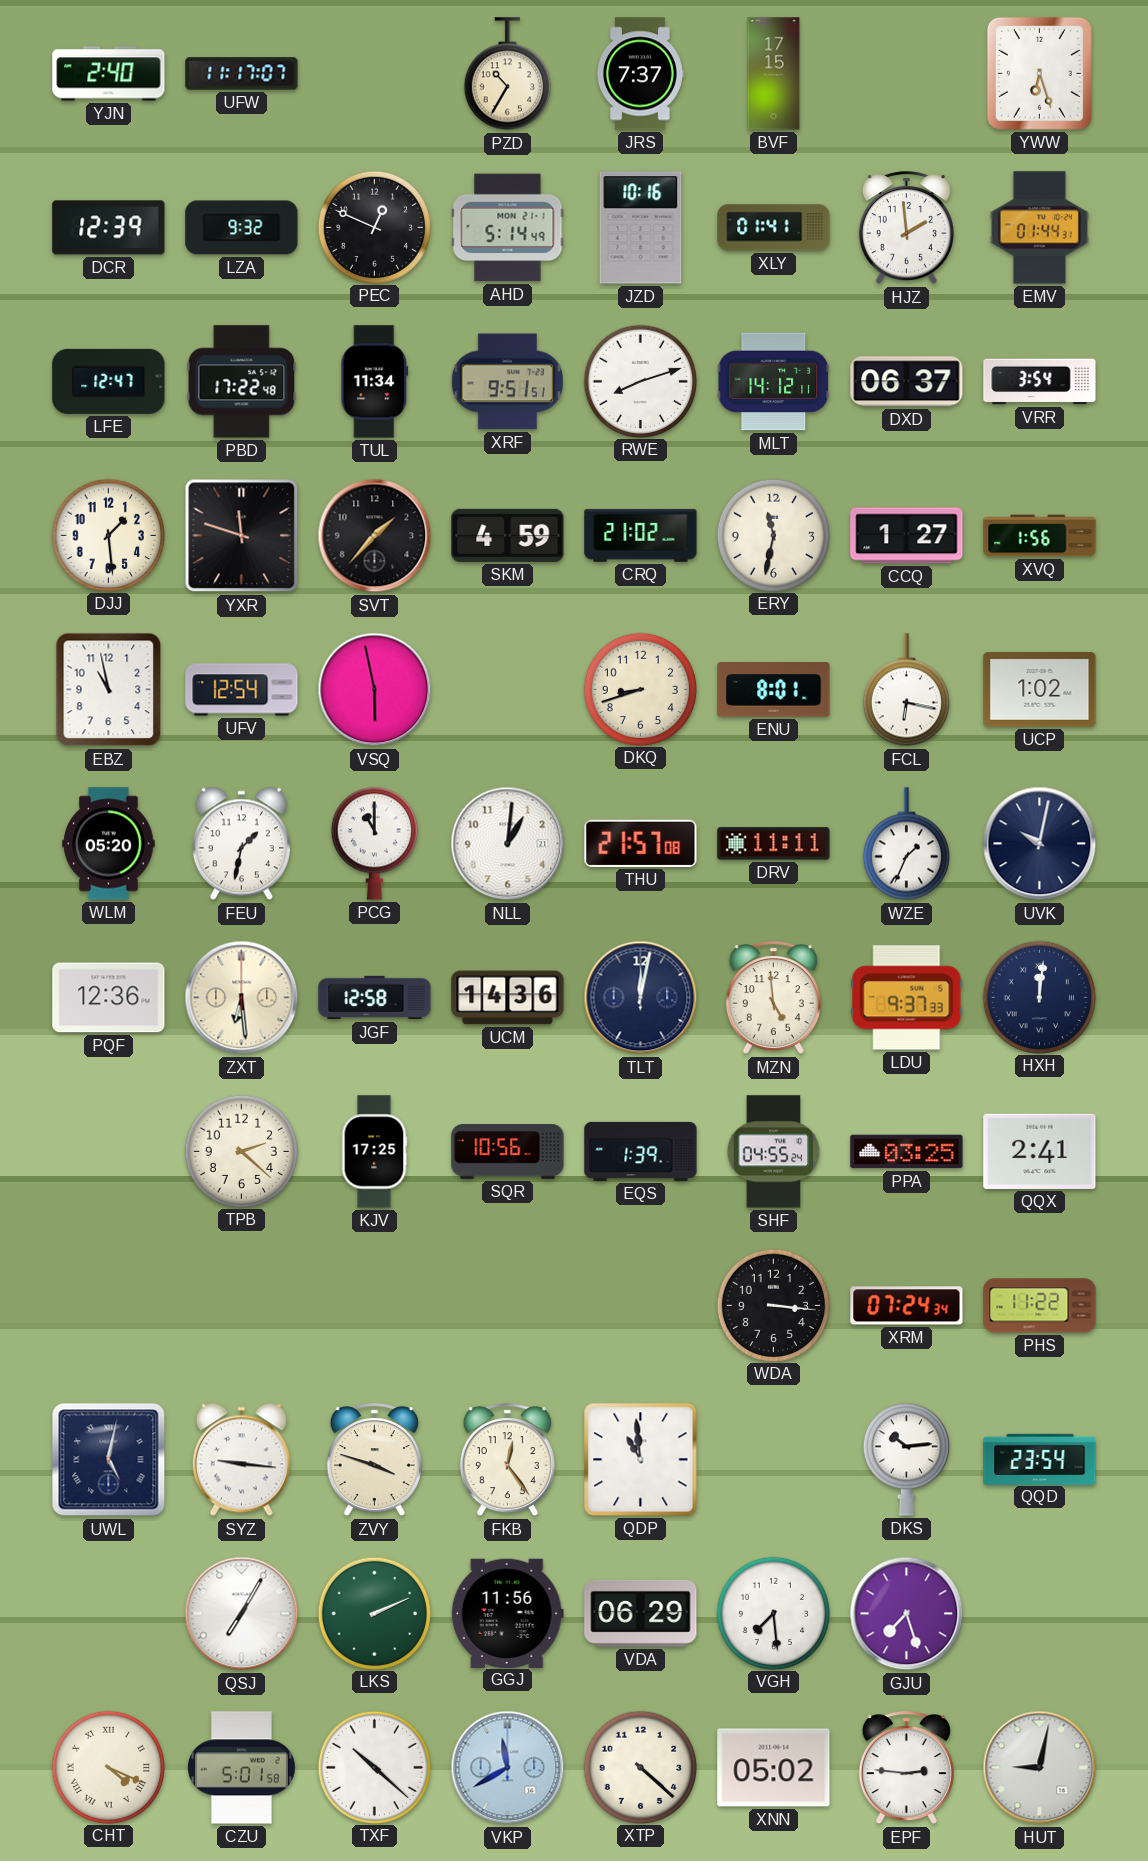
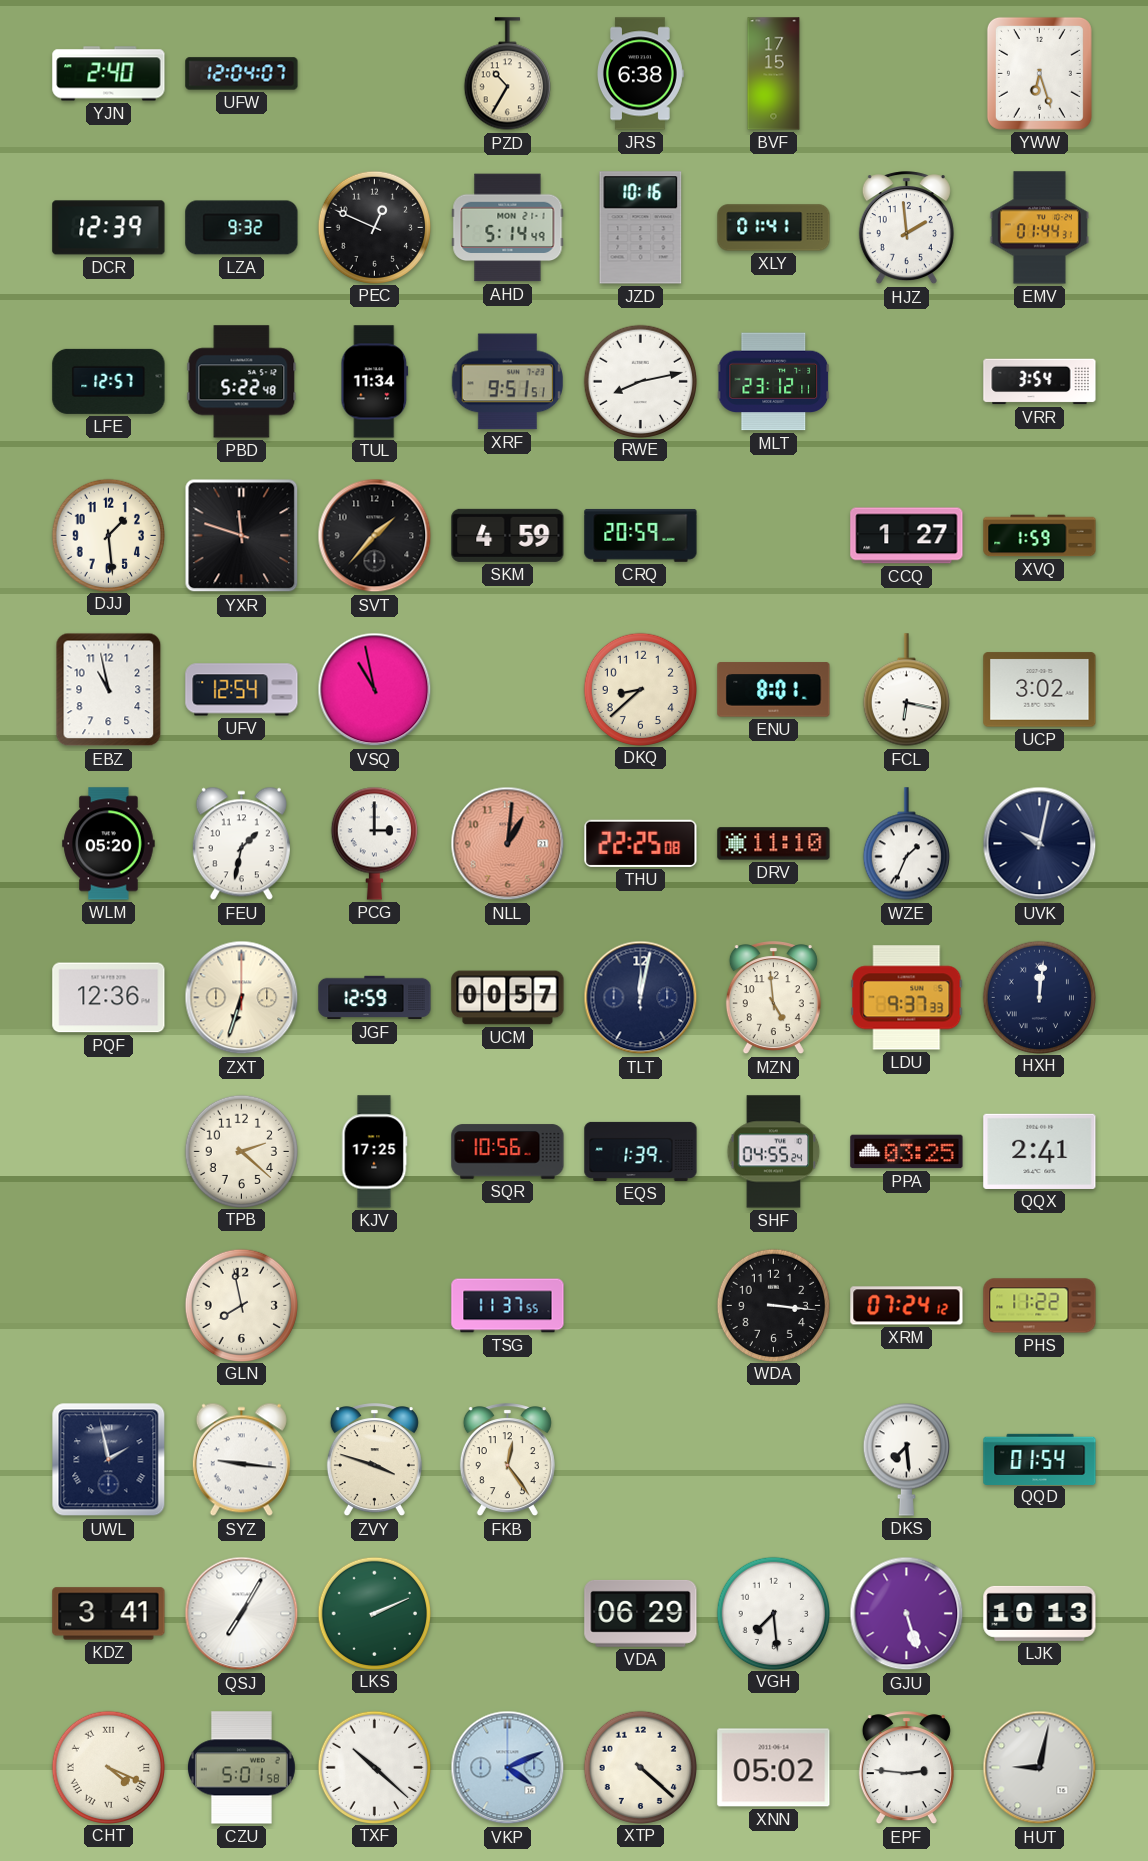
UFW: 11:17 -> 12:04
JRS: 7:37 -> 6:38
LFE: 12:47 -> 12:57
PBD: 17:22 -> 5:22
RWE: 8:12 -> 8:13
MLT: 14:12 -> 23:12
DXD: 06:37 -> none
CRQ: 21:02 -> 20:59
ERY: 11:32 -> none
XVQ: 1:56 -> 1:59
VSQ: 5:58 -> 10:58
DKQ: 8:42 -> 8:38
UCP: 1:02 -> 3:02
PCG: 11:00 -> 3:00
NLL dial: white -> salmon
THU: 21:57 -> 22:25
DRV: 11:11 -> 11:10
ZXT: 6:29 -> 6:33
JGF: 12:58 -> 12:59
UCM: 14:36 -> 00:57
GLN: none -> 7:58
TSG: none -> 11:37
XRM: 07:24:34 -> 07:24:12
UWL: 5:02 -> 1:58
QDP: 10:59 -> none
DKS: 10:14 -> 7:29
QQD: 23:54 -> 01:54
KDZ: none -> 3:41
GGJ: 11:56 -> none
GJU: 7:27 -> 5:27
LJK: none -> 10:13
VKP: 11:40 -> 4:11
